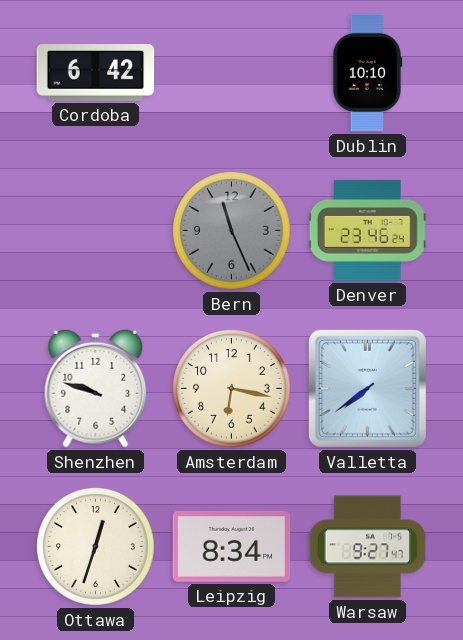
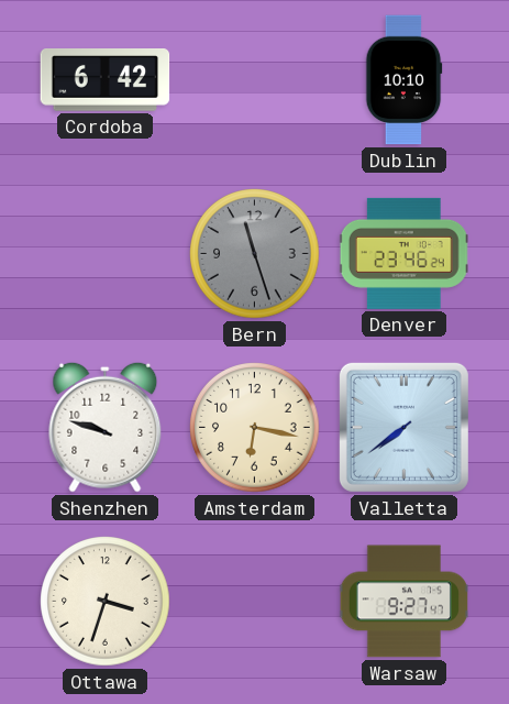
Bern: 11:26 -> 11:27
Ottawa: 12:33 -> 3:33
Leipzig: 8:34 -> none
